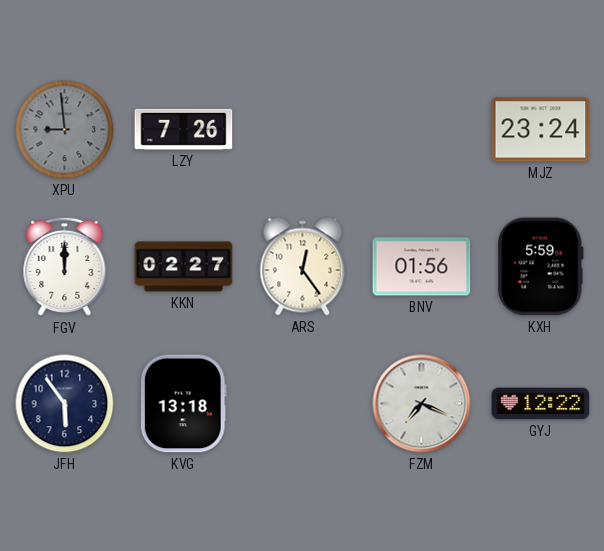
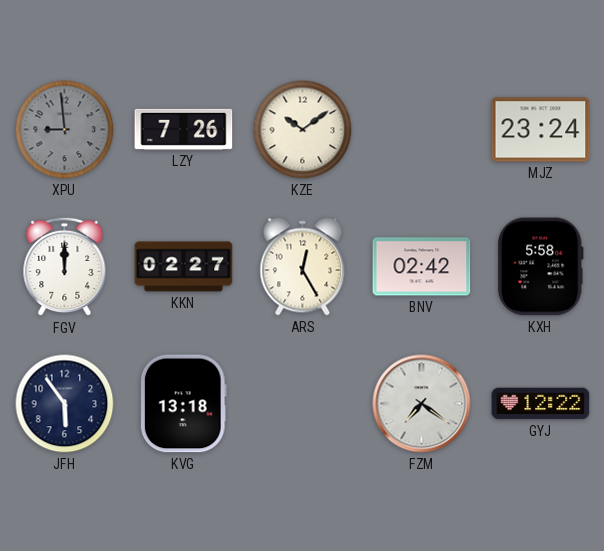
KZE: none -> 10:09
ARS: 12:24 -> 12:25
BNV: 01:56 -> 02:42
KXH: 5:59 -> 5:58
FZM: 7:19 -> 7:21
